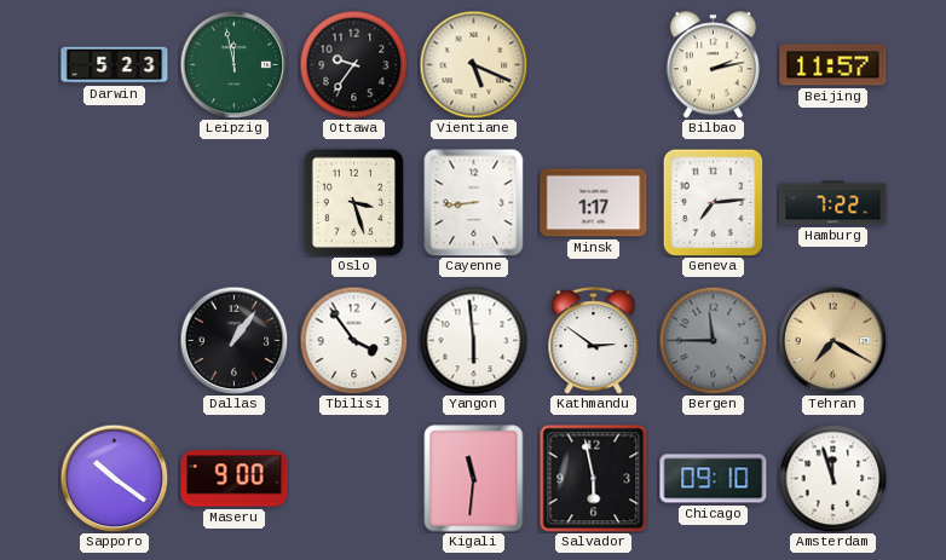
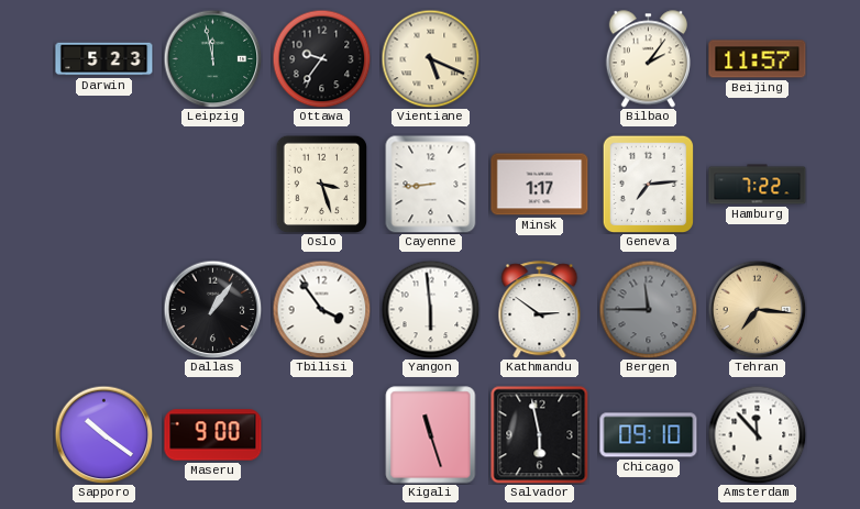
Bilbao: 2:13 -> 2:06
Tehran: 7:20 -> 7:16
Kigali: 11:31 -> 11:27
Amsterdam: 11:57 -> 11:53
